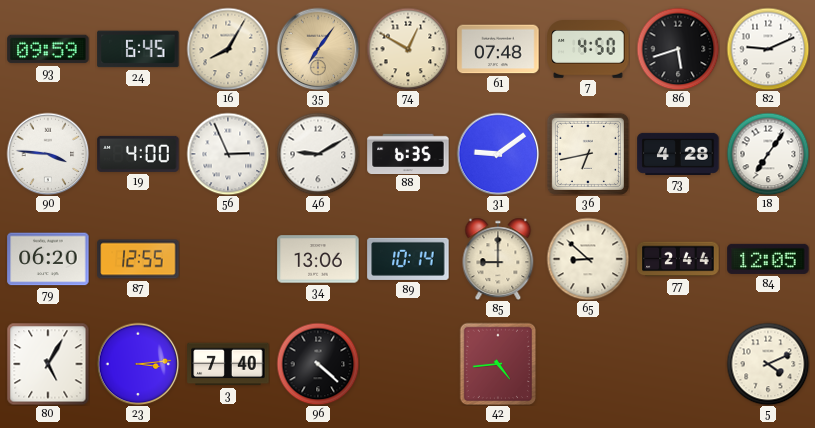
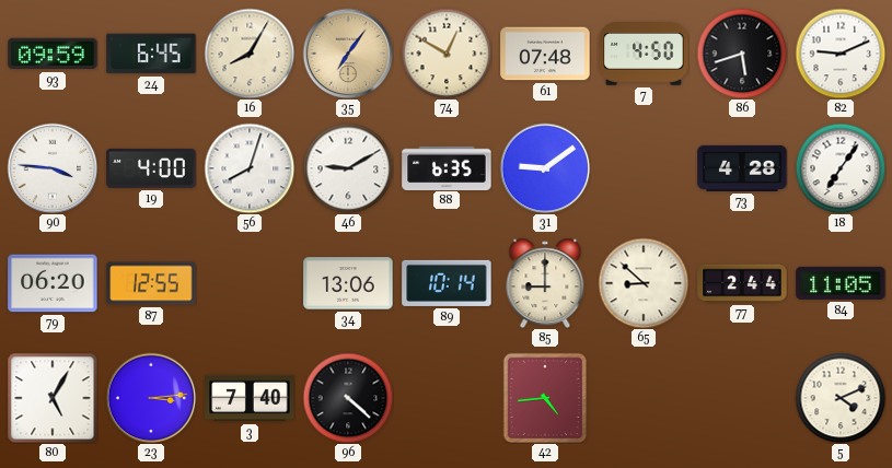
56: 2:56 -> 8:03
36: 6:43 -> none
84: 12:05 -> 11:05
